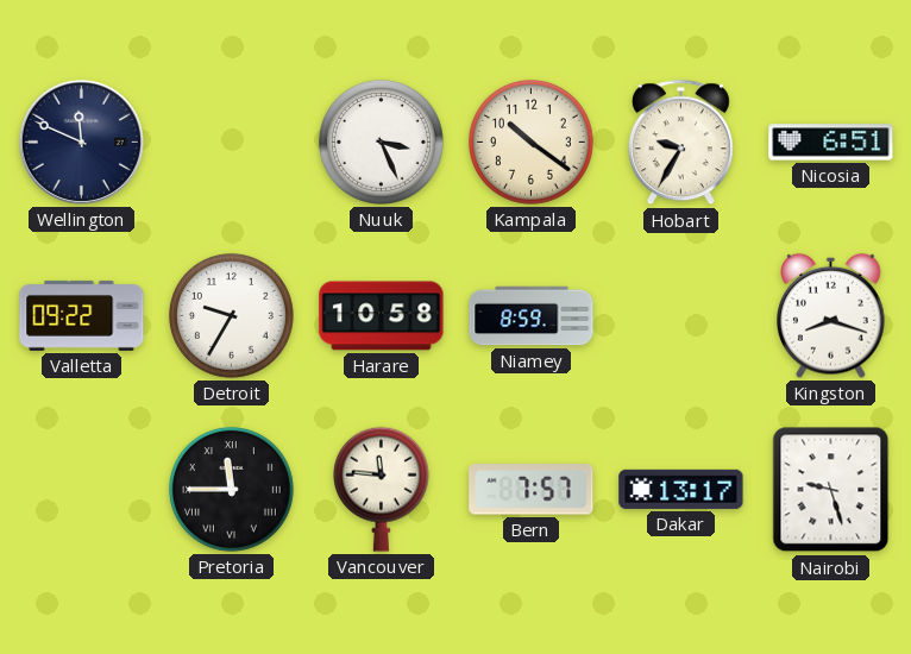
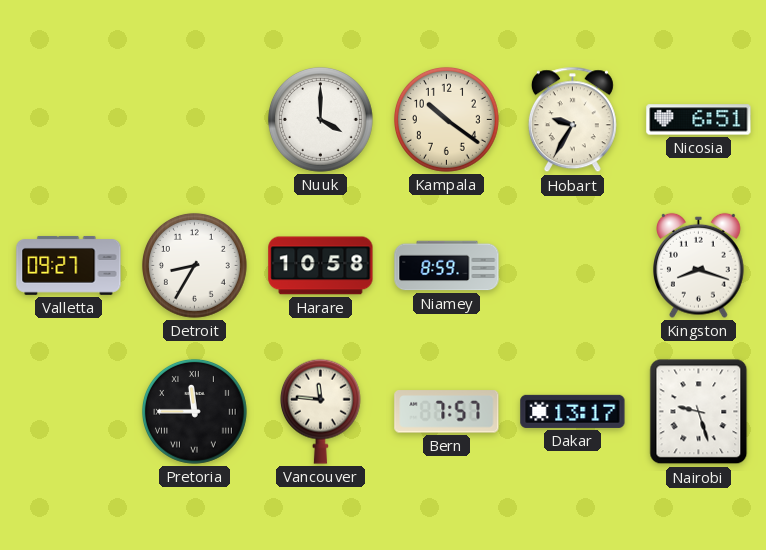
Wellington: 11:49 -> none
Nuuk: 3:26 -> 4:00
Valletta: 09:22 -> 09:27
Detroit: 9:35 -> 8:35
